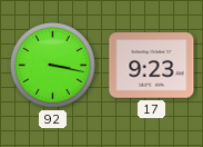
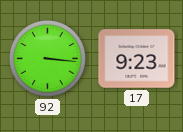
92: 3:17 -> 3:16
